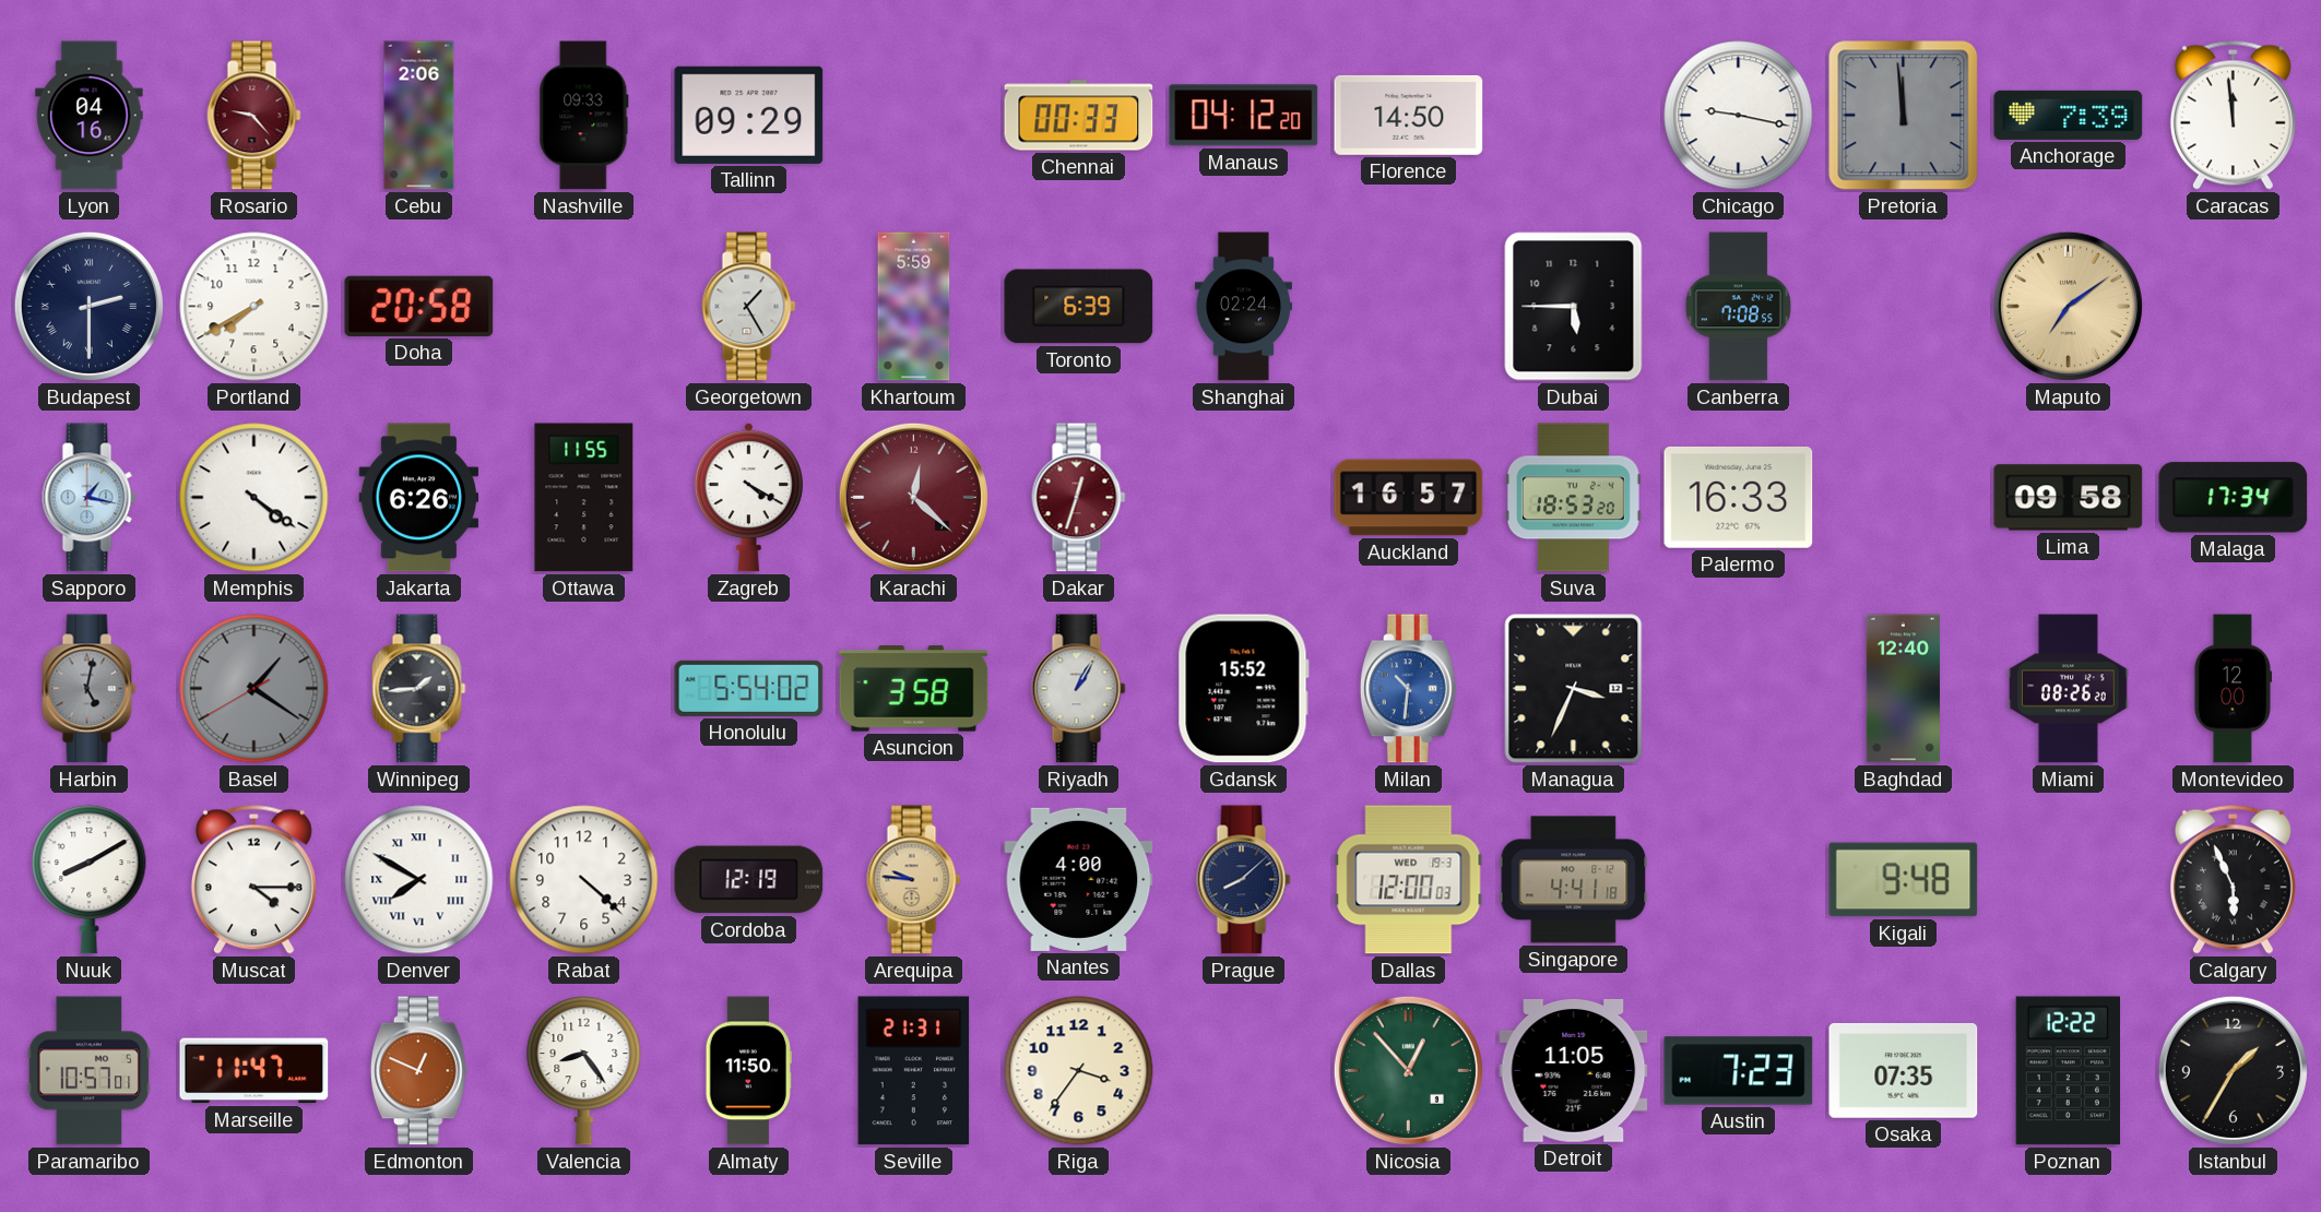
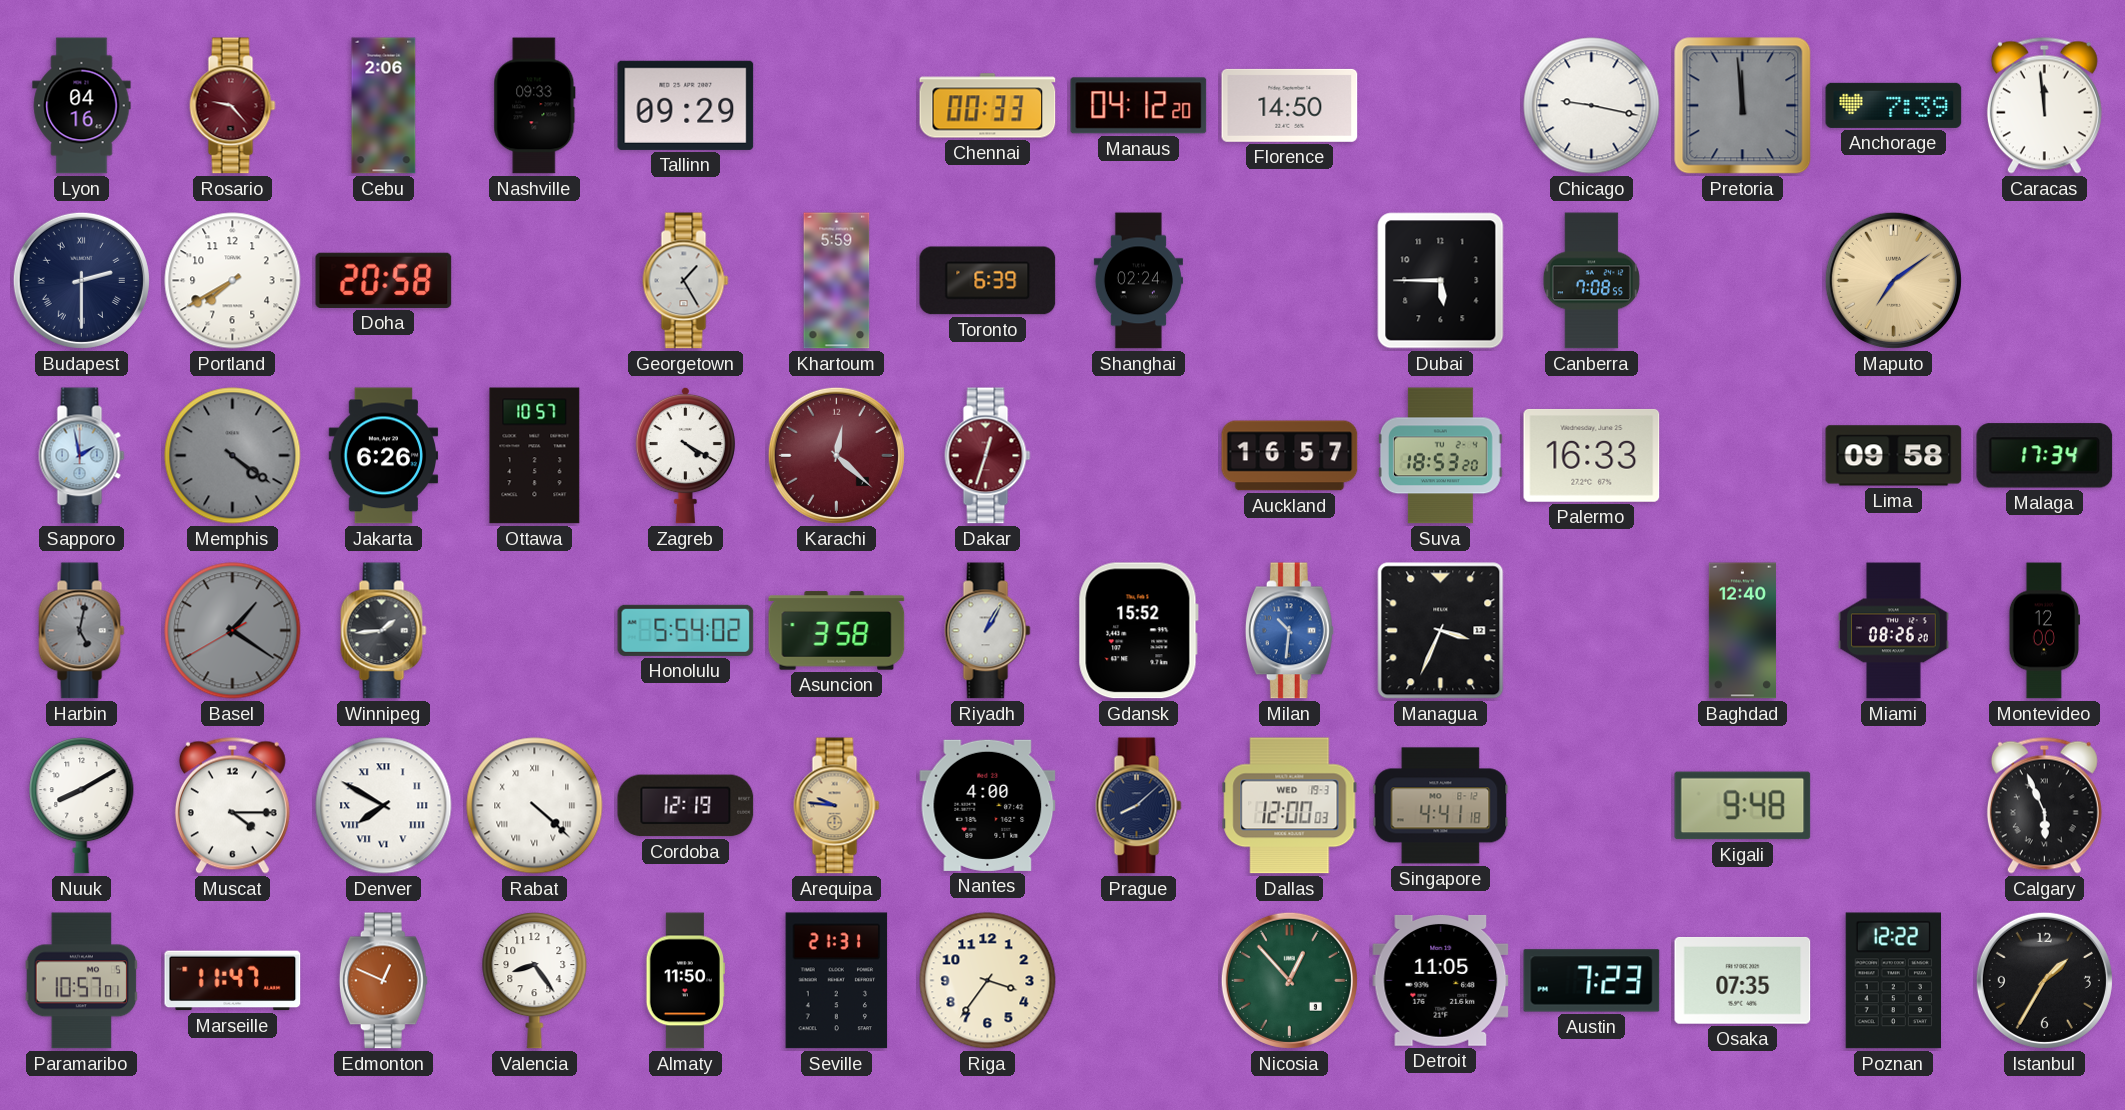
Sapporo: 1:17 -> 1:58
Memphis dial: white -> grey
Ottawa: 11:55 -> 10:57
Rabat numerals: Arabic -> Roman
